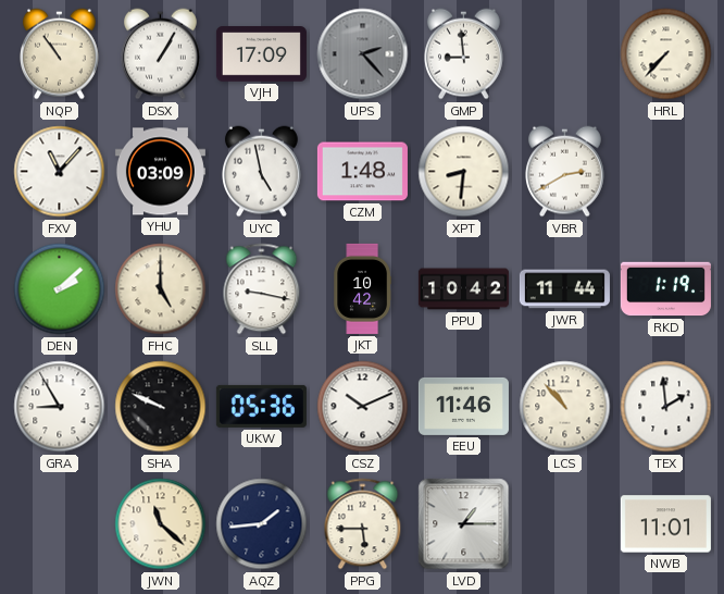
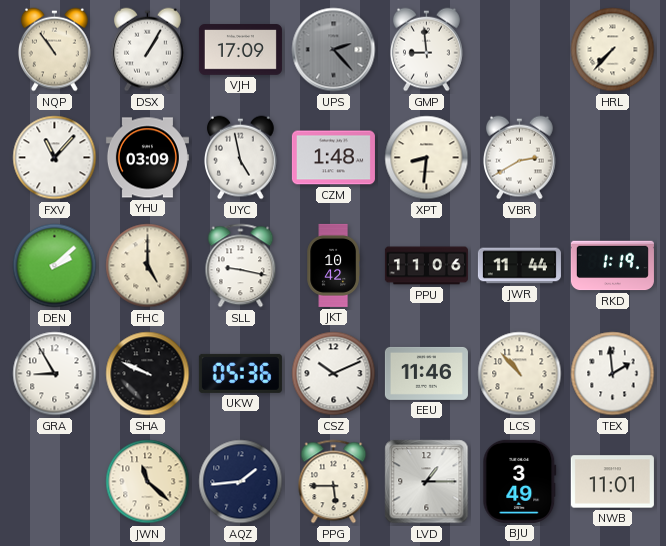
PPU: 10:42 -> 11:06
BJU: none -> 3:49
